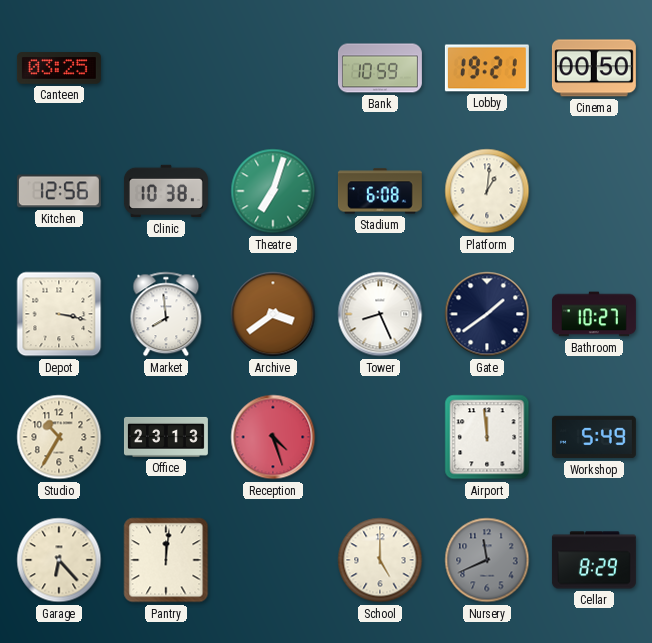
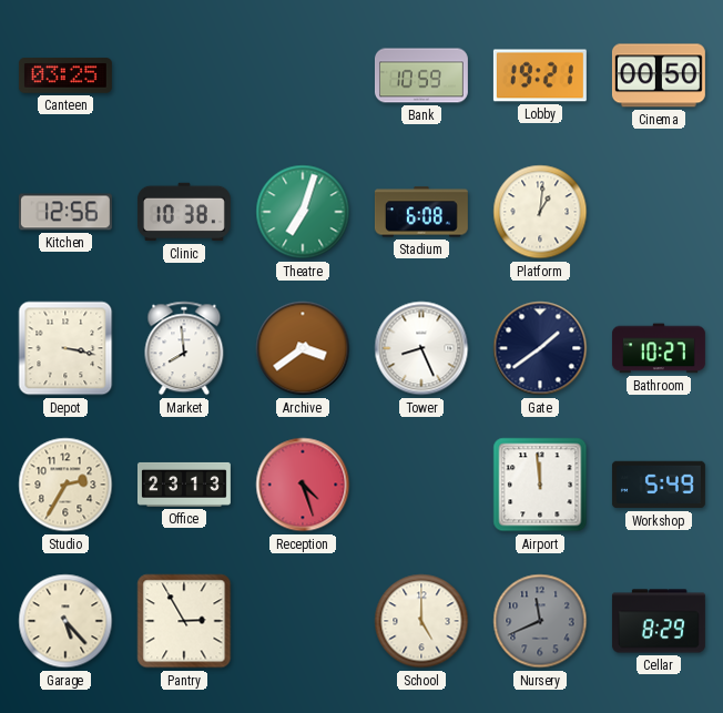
Studio: 10:35 -> 2:35
Garage: 6:23 -> 5:23
Pantry: 12:01 -> 2:55
